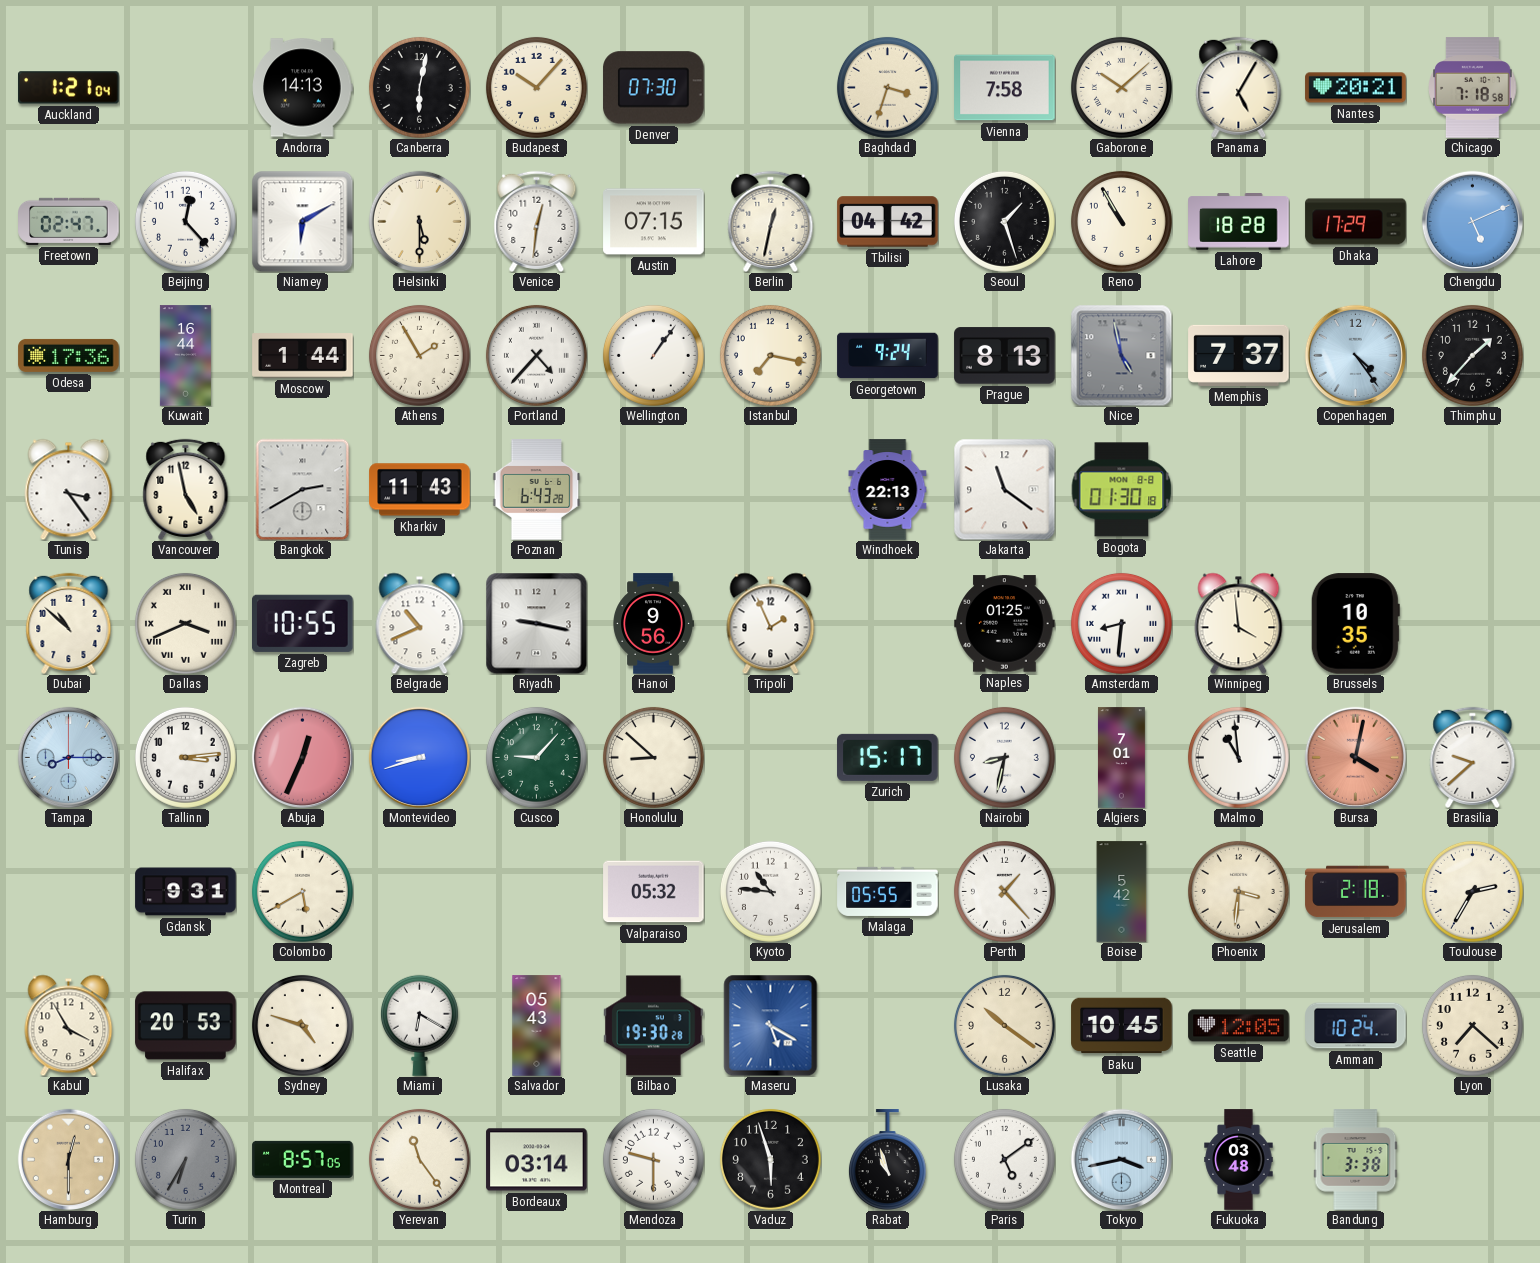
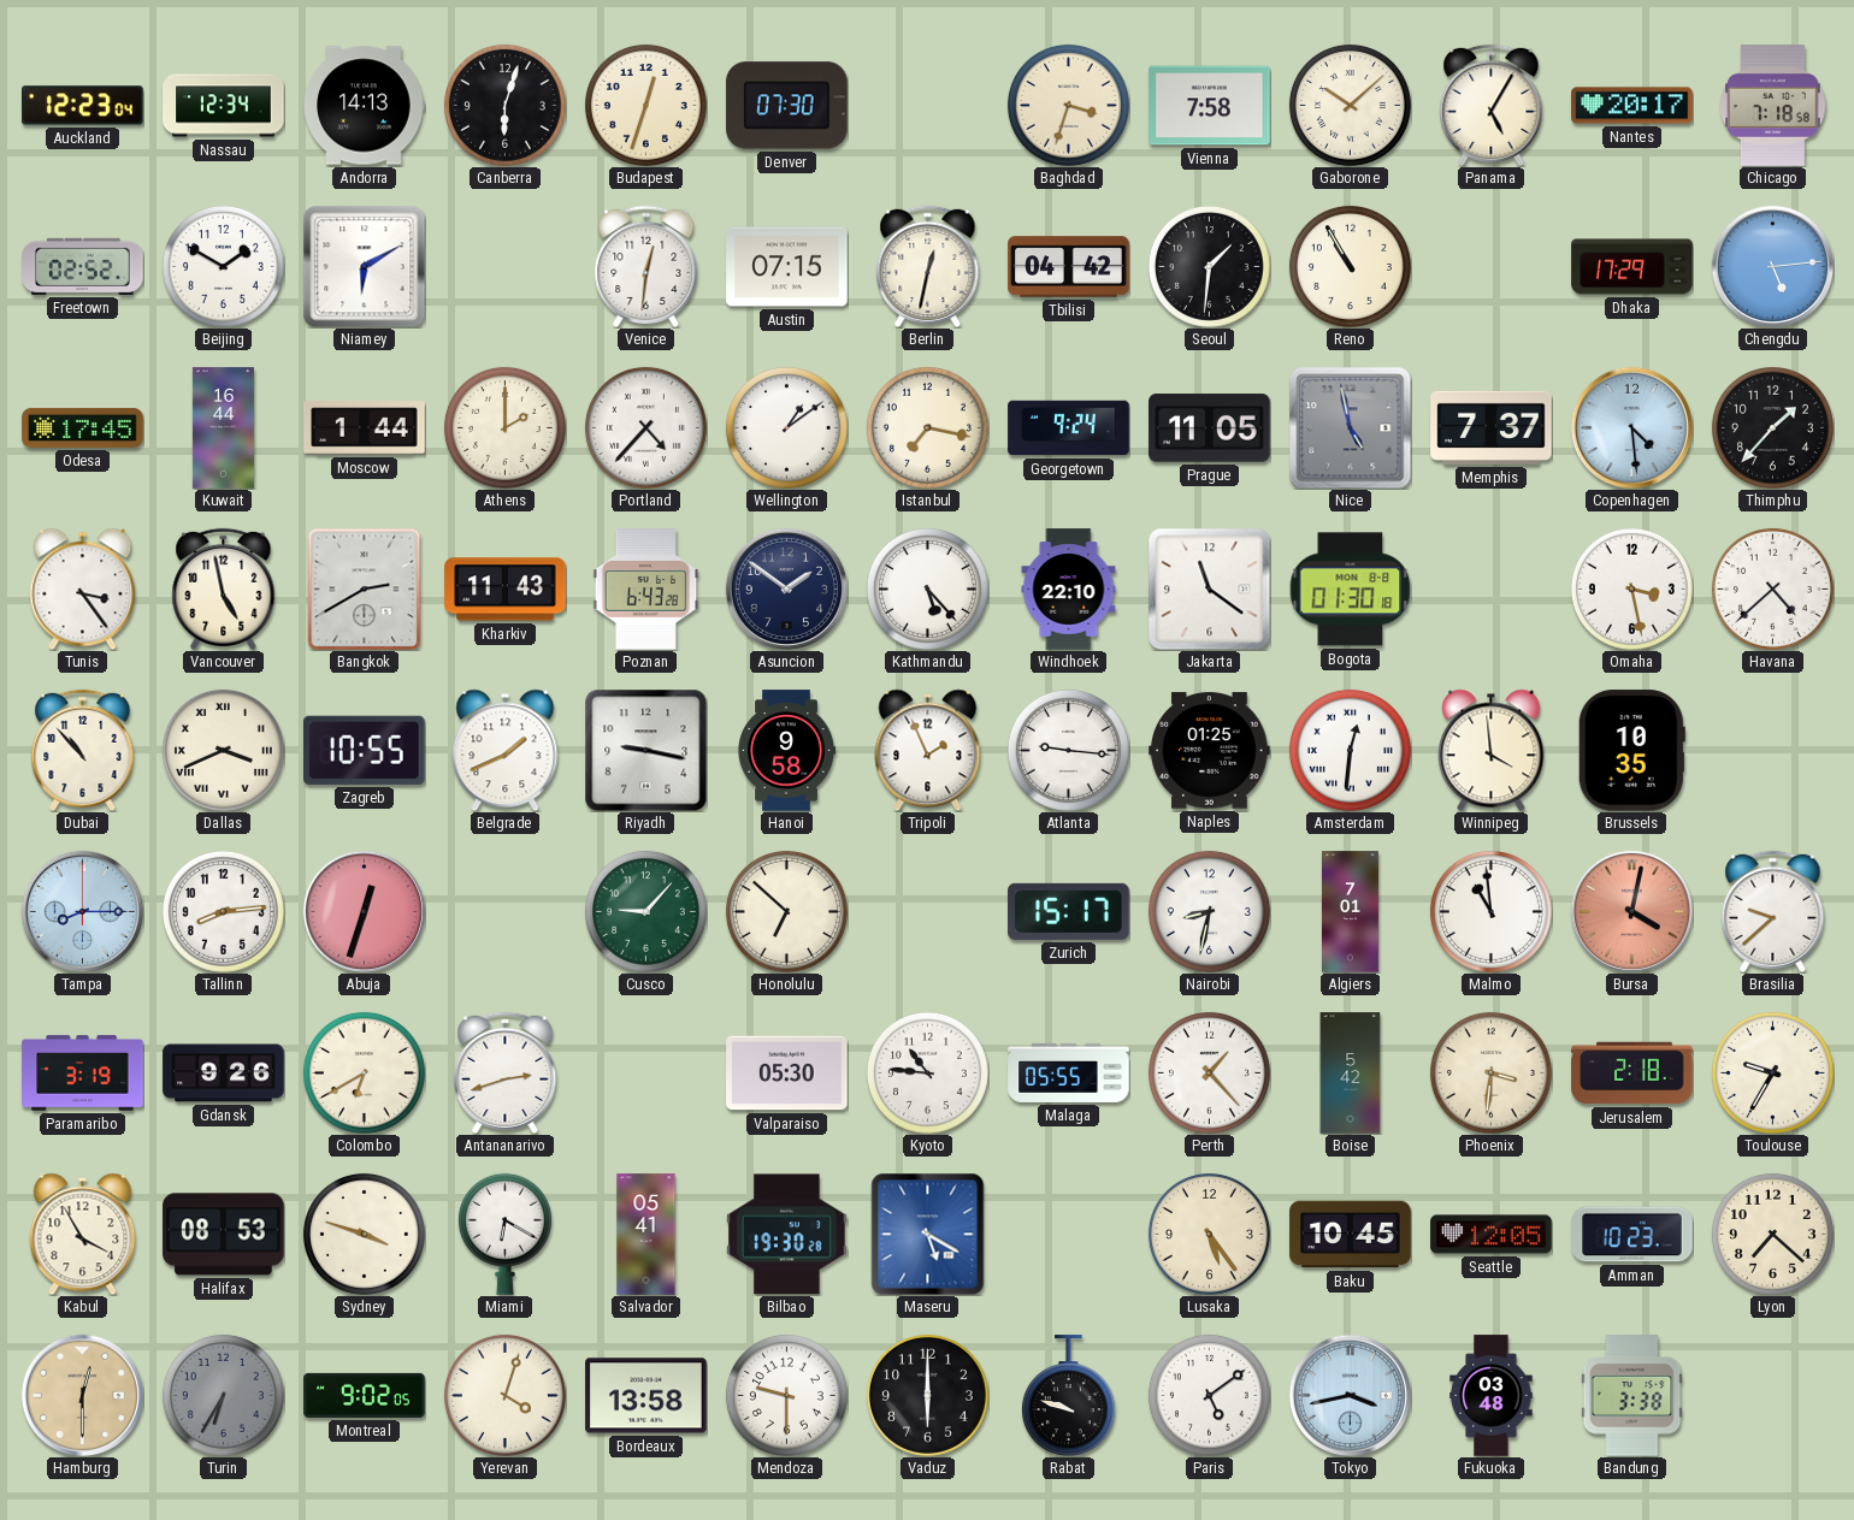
Auckland: 1:21 -> 12:23
Nassau: none -> 12:34
Canberra: 6:02 -> 6:03
Budapest: 10:07 -> 12:33
Nantes: 20:21 -> 20:17
Freetown: 02:47 -> 02:52
Beijing: 12:23 -> 1:50
Helsinki: 5:30 -> none
Seoul: 1:27 -> 1:31
Lahore: 18:28 -> none
Chengdu: 5:11 -> 5:14
Odesa: 17:36 -> 17:45
Athens: 1:55 -> 2:00
Wellington: 1:06 -> 1:09
Prague: 8:13 -> 11:05
Copenhagen: 4:24 -> 4:29
Asuncion: none -> 1:51
Kathmandu: none -> 5:23
Windhoek: 22:13 -> 22:10
Omaha: none -> 3:28
Havana: none -> 4:38
Dubai: 10:52 -> 10:53
Belgrade: 10:41 -> 1:41
Hanoi: 9:56 -> 9:58
Atlanta: none -> 9:16
Amsterdam: 8:31 -> 12:31
Tallinn: 3:14 -> 8:14
Abuja: 12:34 -> 12:33
Montevideo: 8:42 -> none
Honolulu: 8:52 -> 6:52
Paramaribo: none -> 3:19
Gdansk: 9:31 -> 9:26
Colombo: 5:40 -> 6:40
Antananarivo: none -> 2:42
Valparaiso: 05:32 -> 05:30
Toulouse: 2:35 -> 9:35
Halifax: 20:53 -> 08:53
Sydney: 4:48 -> 3:48
Salvador: 05:43 -> 05:41
Lusaka: 10:21 -> 5:24
Amman: 10:24 -> 10:23
Montreal: 8:57 -> 9:02
Yerevan: 11:24 -> 4:03
Bordeaux: 03:14 -> 13:58
Vaduz: 5:57 -> 6:00
Rabat: 10:57 -> 9:48
